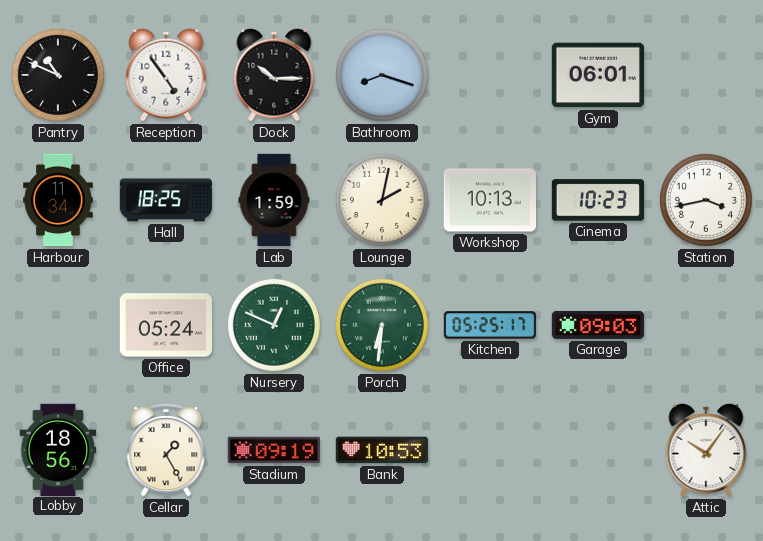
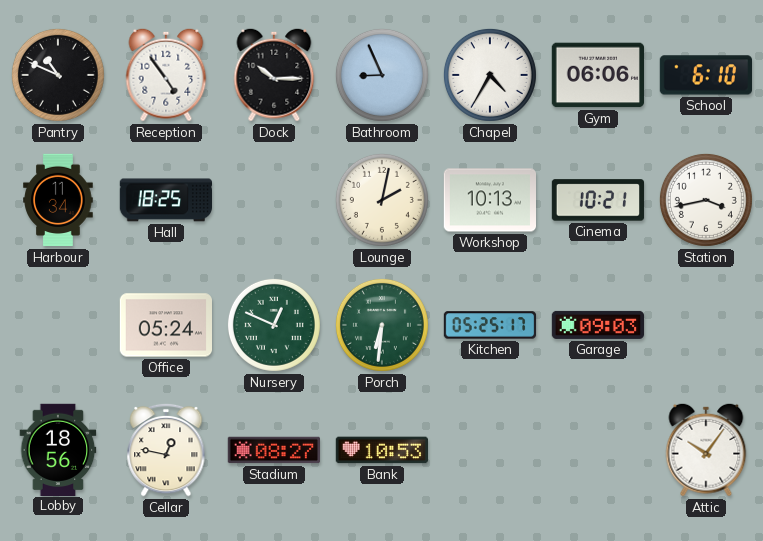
Bathroom: 8:18 -> 8:56
Chapel: none -> 4:35
Gym: 06:01 -> 06:06
School: none -> 6:10
Lab: 1:59 -> none
Cinema: 10:23 -> 10:21
Cellar: 1:25 -> 12:47
Stadium: 09:19 -> 08:27
